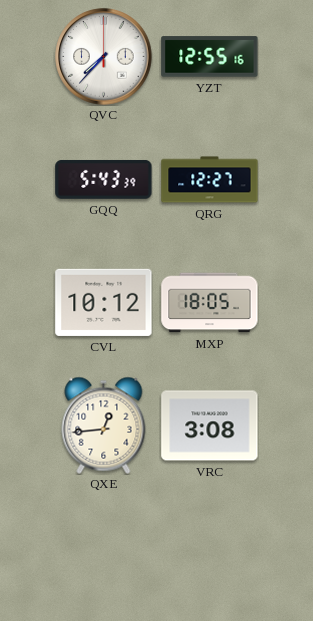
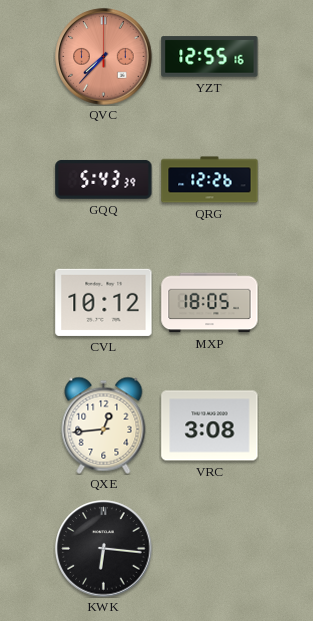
QVC dial: white -> salmon
QRG: 12:27 -> 12:26
KWK: none -> 6:16
